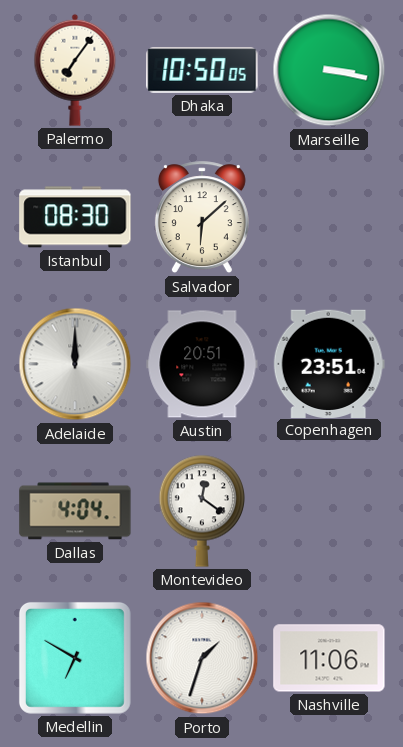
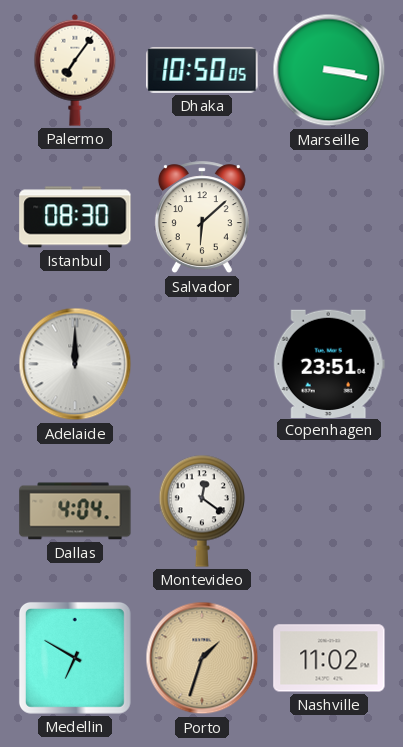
Austin: 20:51 -> none
Porto dial: white -> champagne
Nashville: 11:06 -> 11:02
